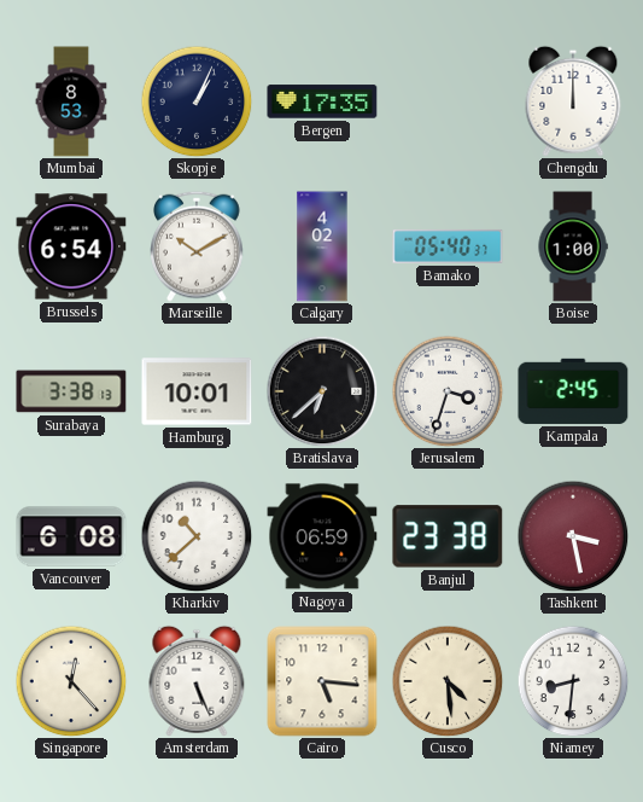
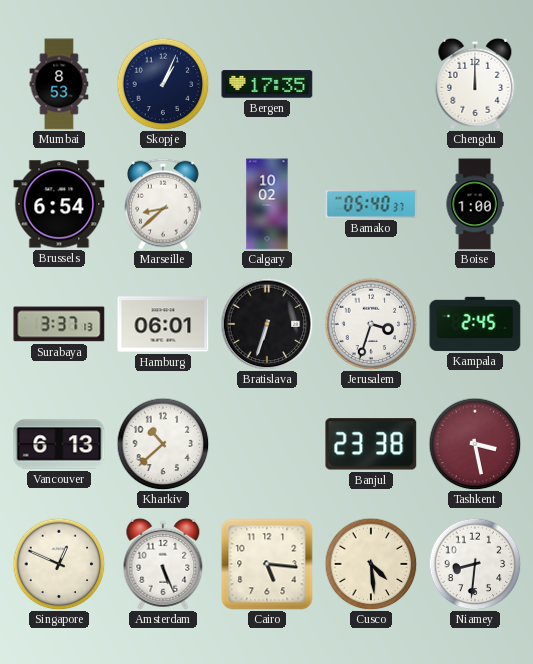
Marseille: 10:10 -> 8:38
Calgary: 4:02 -> 10:02
Surabaya: 3:38 -> 3:37
Hamburg: 10:01 -> 06:01
Bratislava: 6:38 -> 6:33
Vancouver: 6:08 -> 6:13
Nagoya: 06:59 -> none
Singapore: 12:23 -> 12:49
